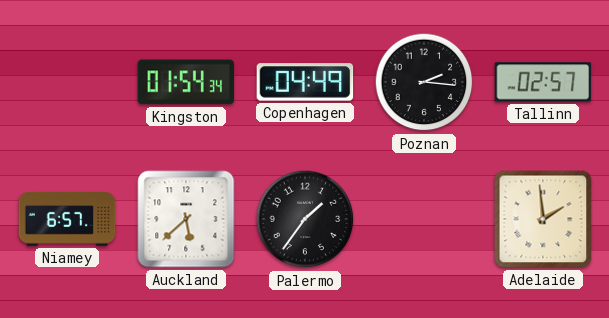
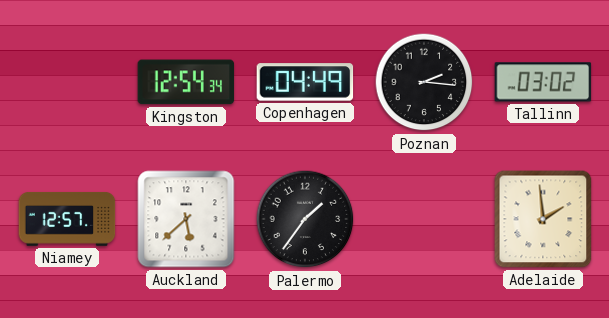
Kingston: 01:54 -> 12:54
Tallinn: 02:57 -> 03:02
Niamey: 6:57 -> 12:57
